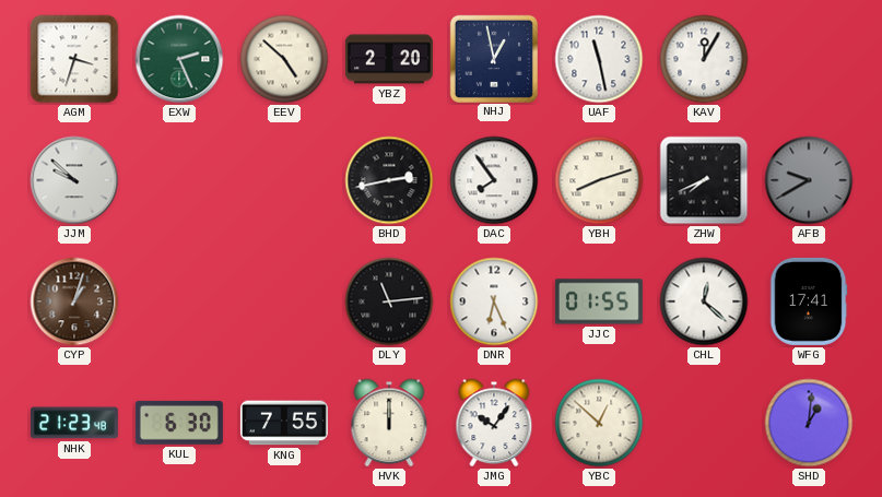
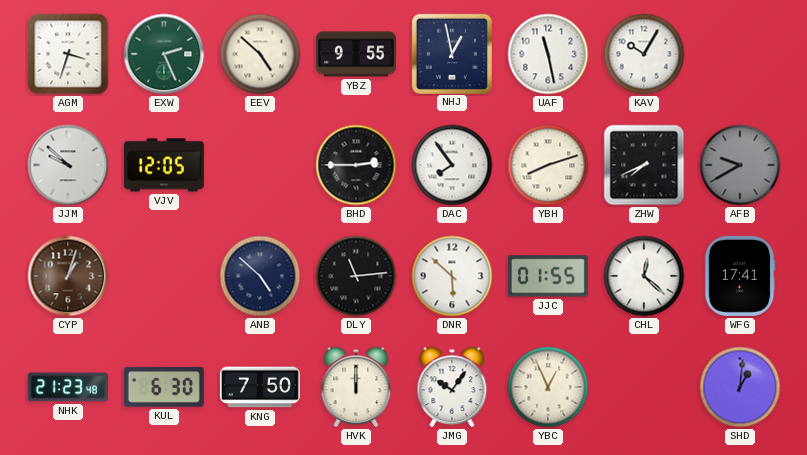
YBZ: 2:20 -> 9:55
KAV: 12:05 -> 10:05
VJV: none -> 12:05
BHD: 2:43 -> 2:45
ANB: none -> 4:52
DNR: 6:26 -> 5:52
KNG: 7:55 -> 7:50
YBC: 12:52 -> 12:56
